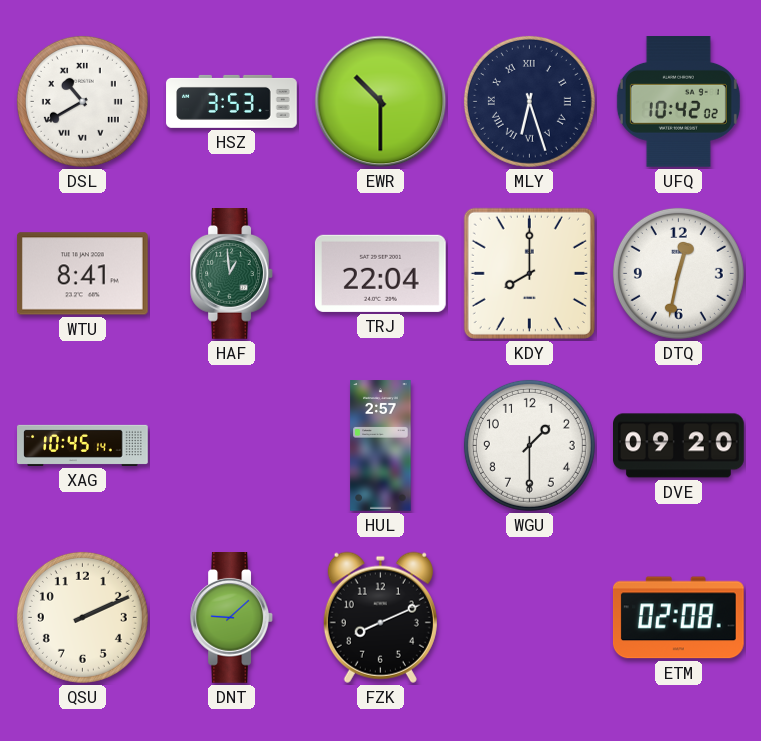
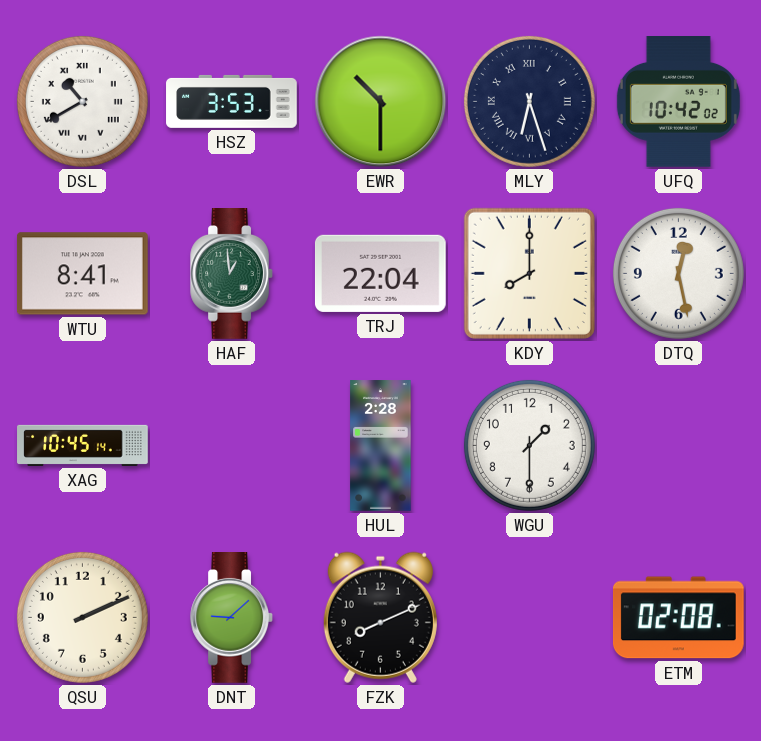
DTQ: 12:32 -> 12:28
HUL: 2:57 -> 2:28
DVE: 09:20 -> none
